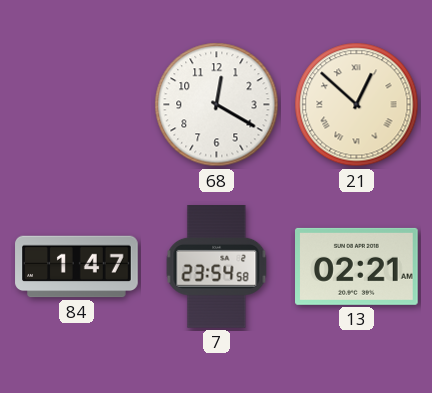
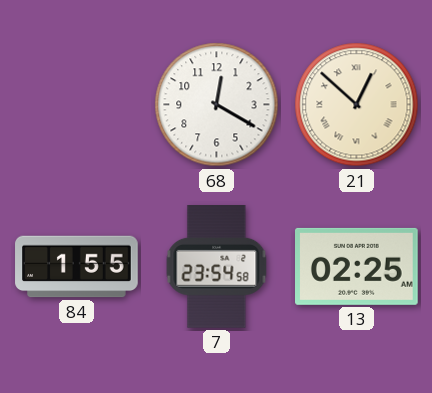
84: 1:47 -> 1:55
13: 02:21 -> 02:25
